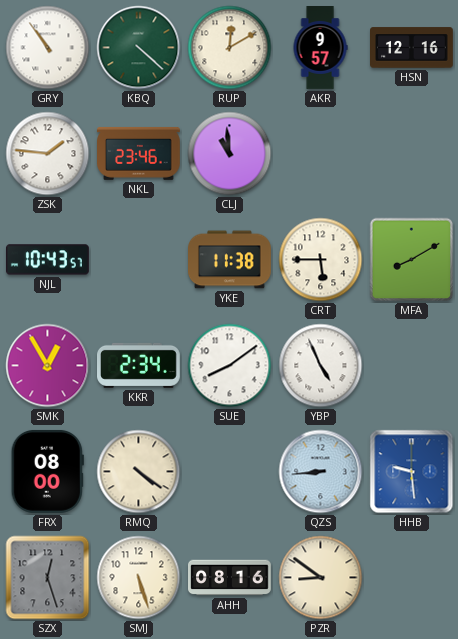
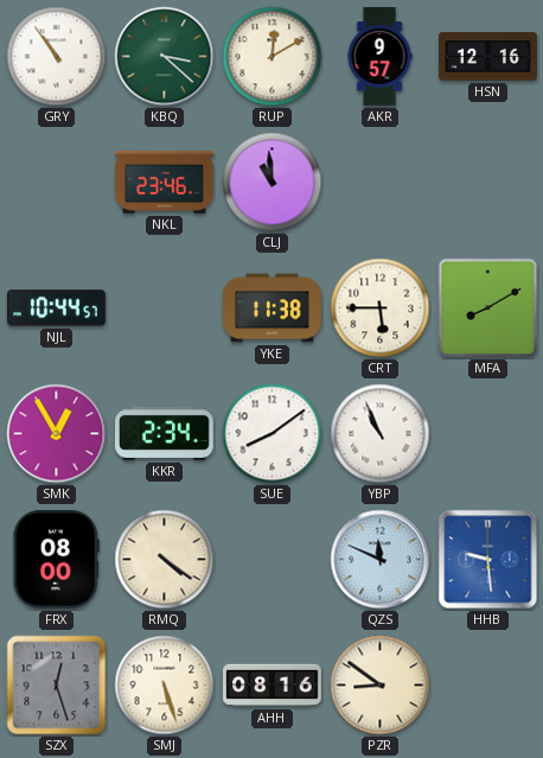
KBQ: 4:22 -> 3:22
ZSK: 1:46 -> none
NJL: 10:43 -> 10:44
YBP: 4:56 -> 10:56
QZS: 8:44 -> 11:49
